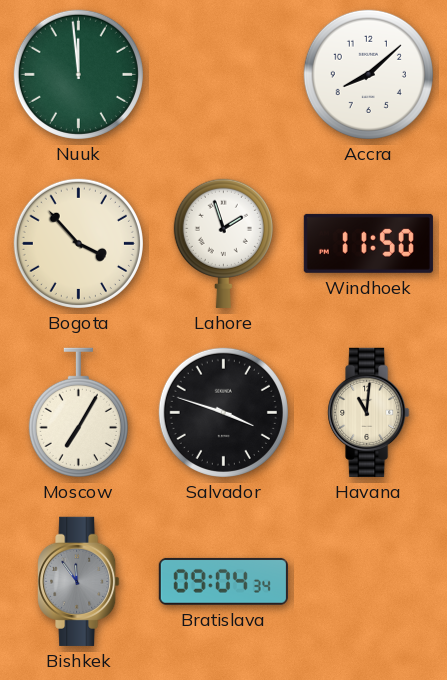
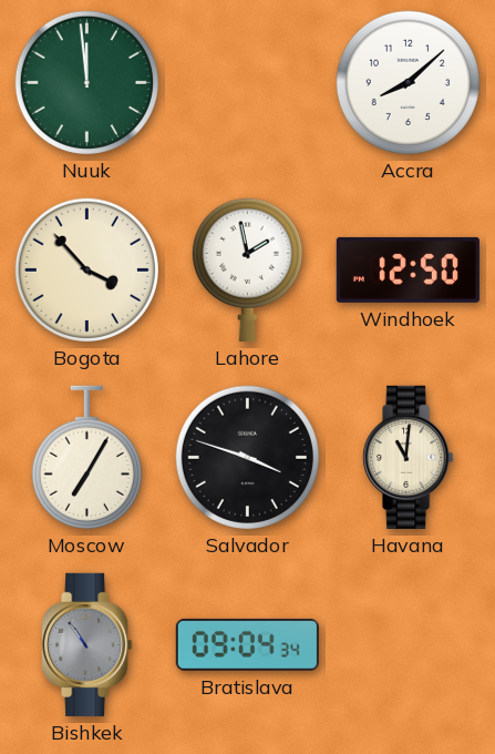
Lahore: 1:57 -> 1:58
Windhoek: 11:50 -> 12:50
Bishkek: 11:54 -> 10:54
